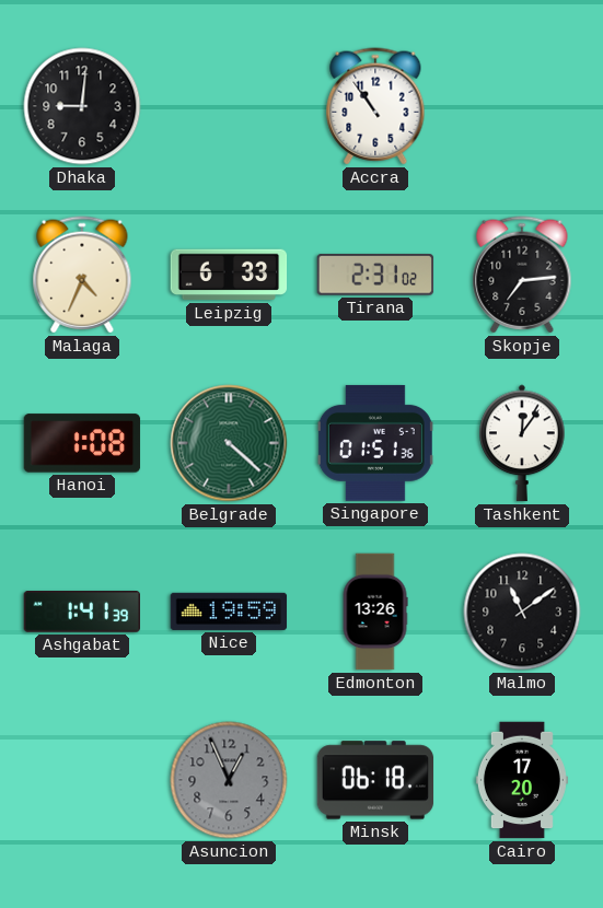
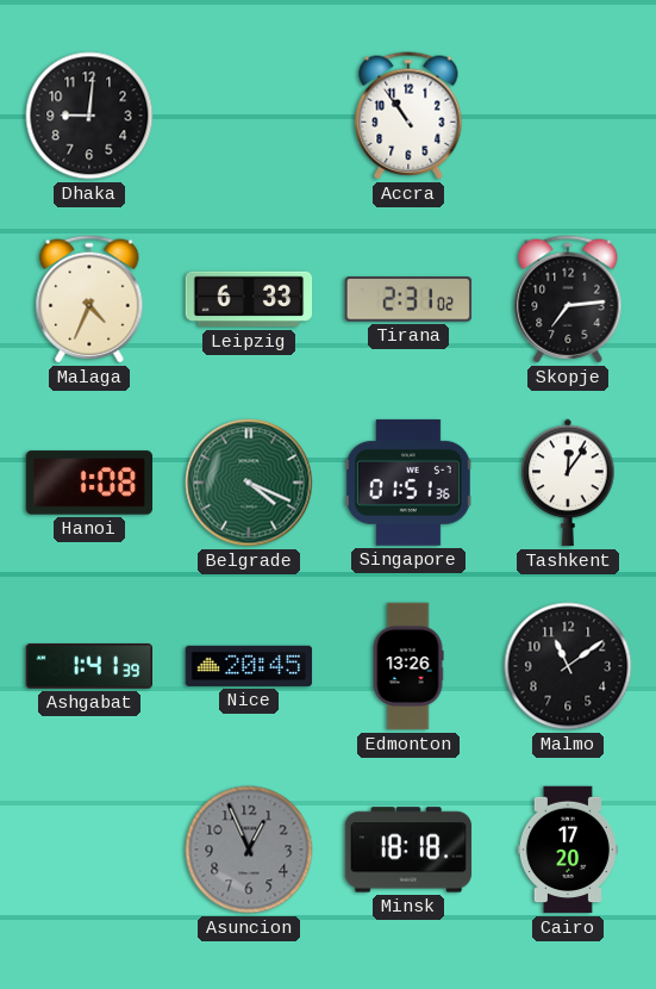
Belgrade: 4:22 -> 4:19
Nice: 19:59 -> 20:45
Minsk: 06:18 -> 18:18
